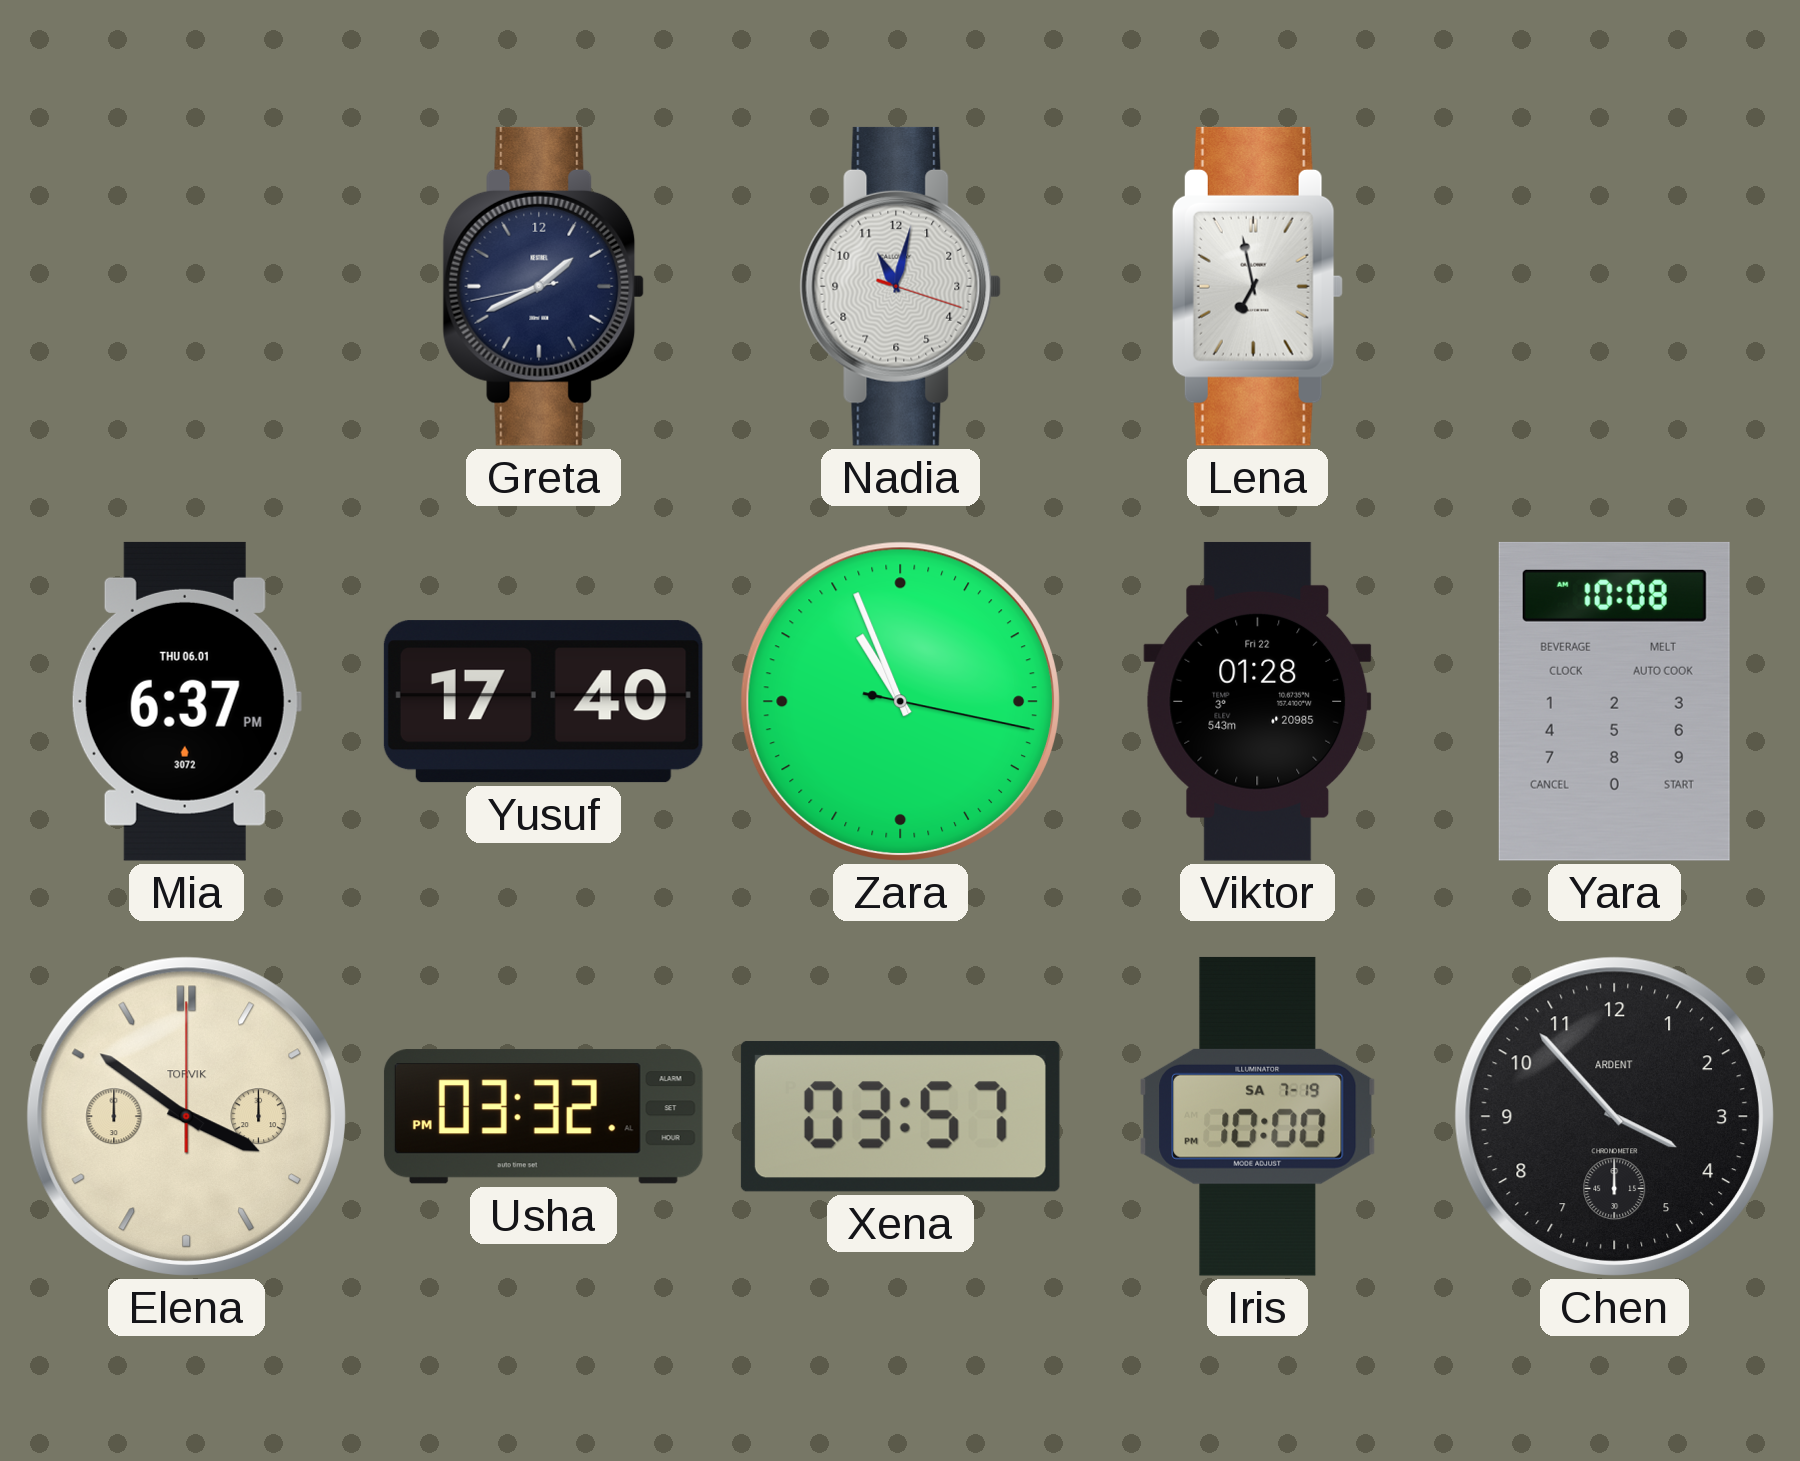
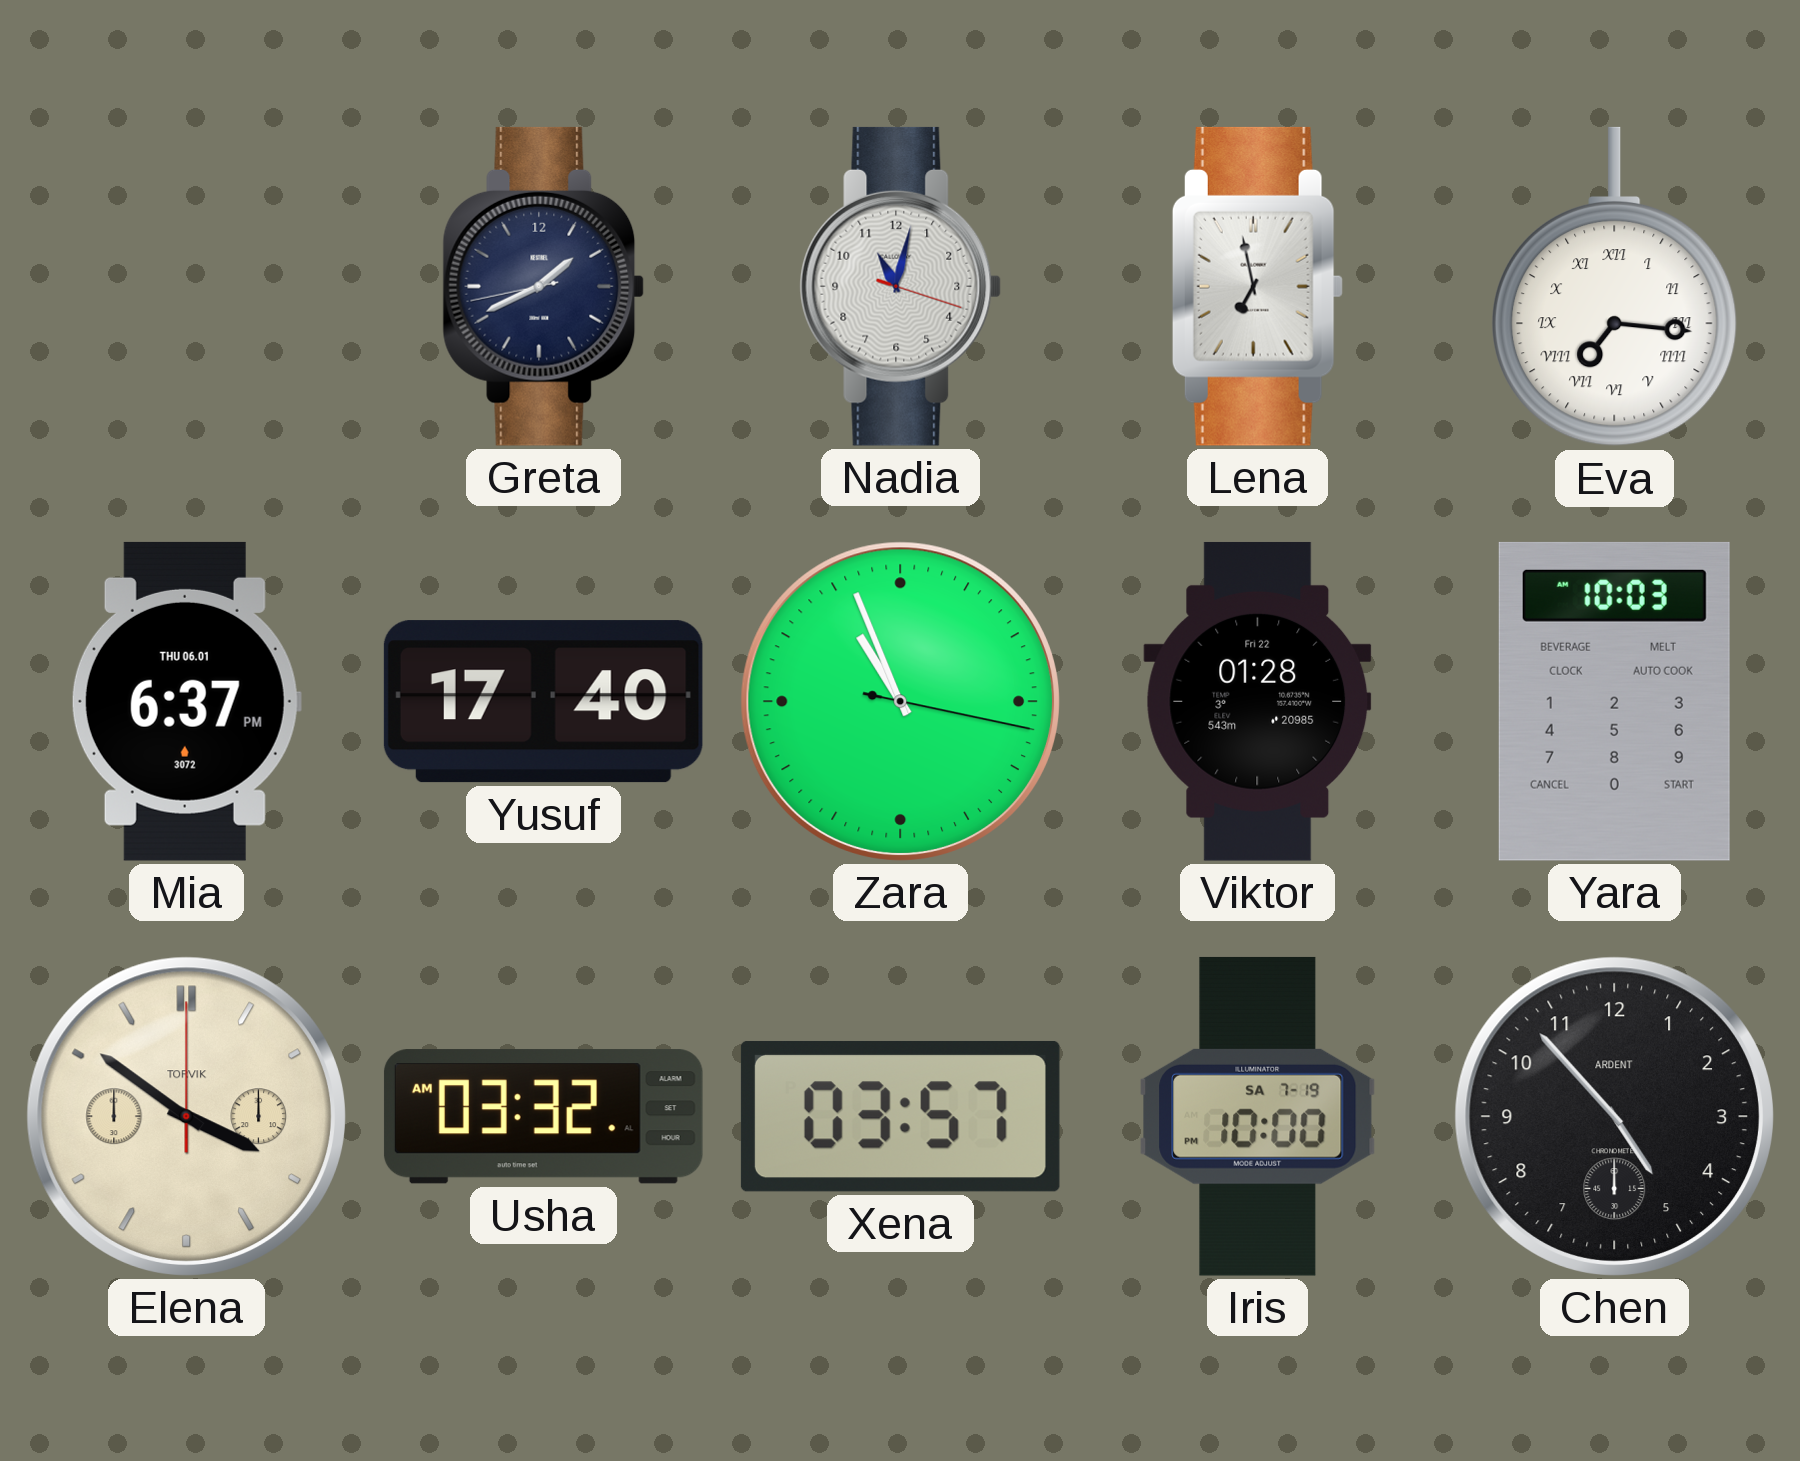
Eva: none -> 7:16
Yara: 10:08 -> 10:03
Usha: 03:32 PM -> 03:32 AM
Chen: 3:53 -> 4:53
